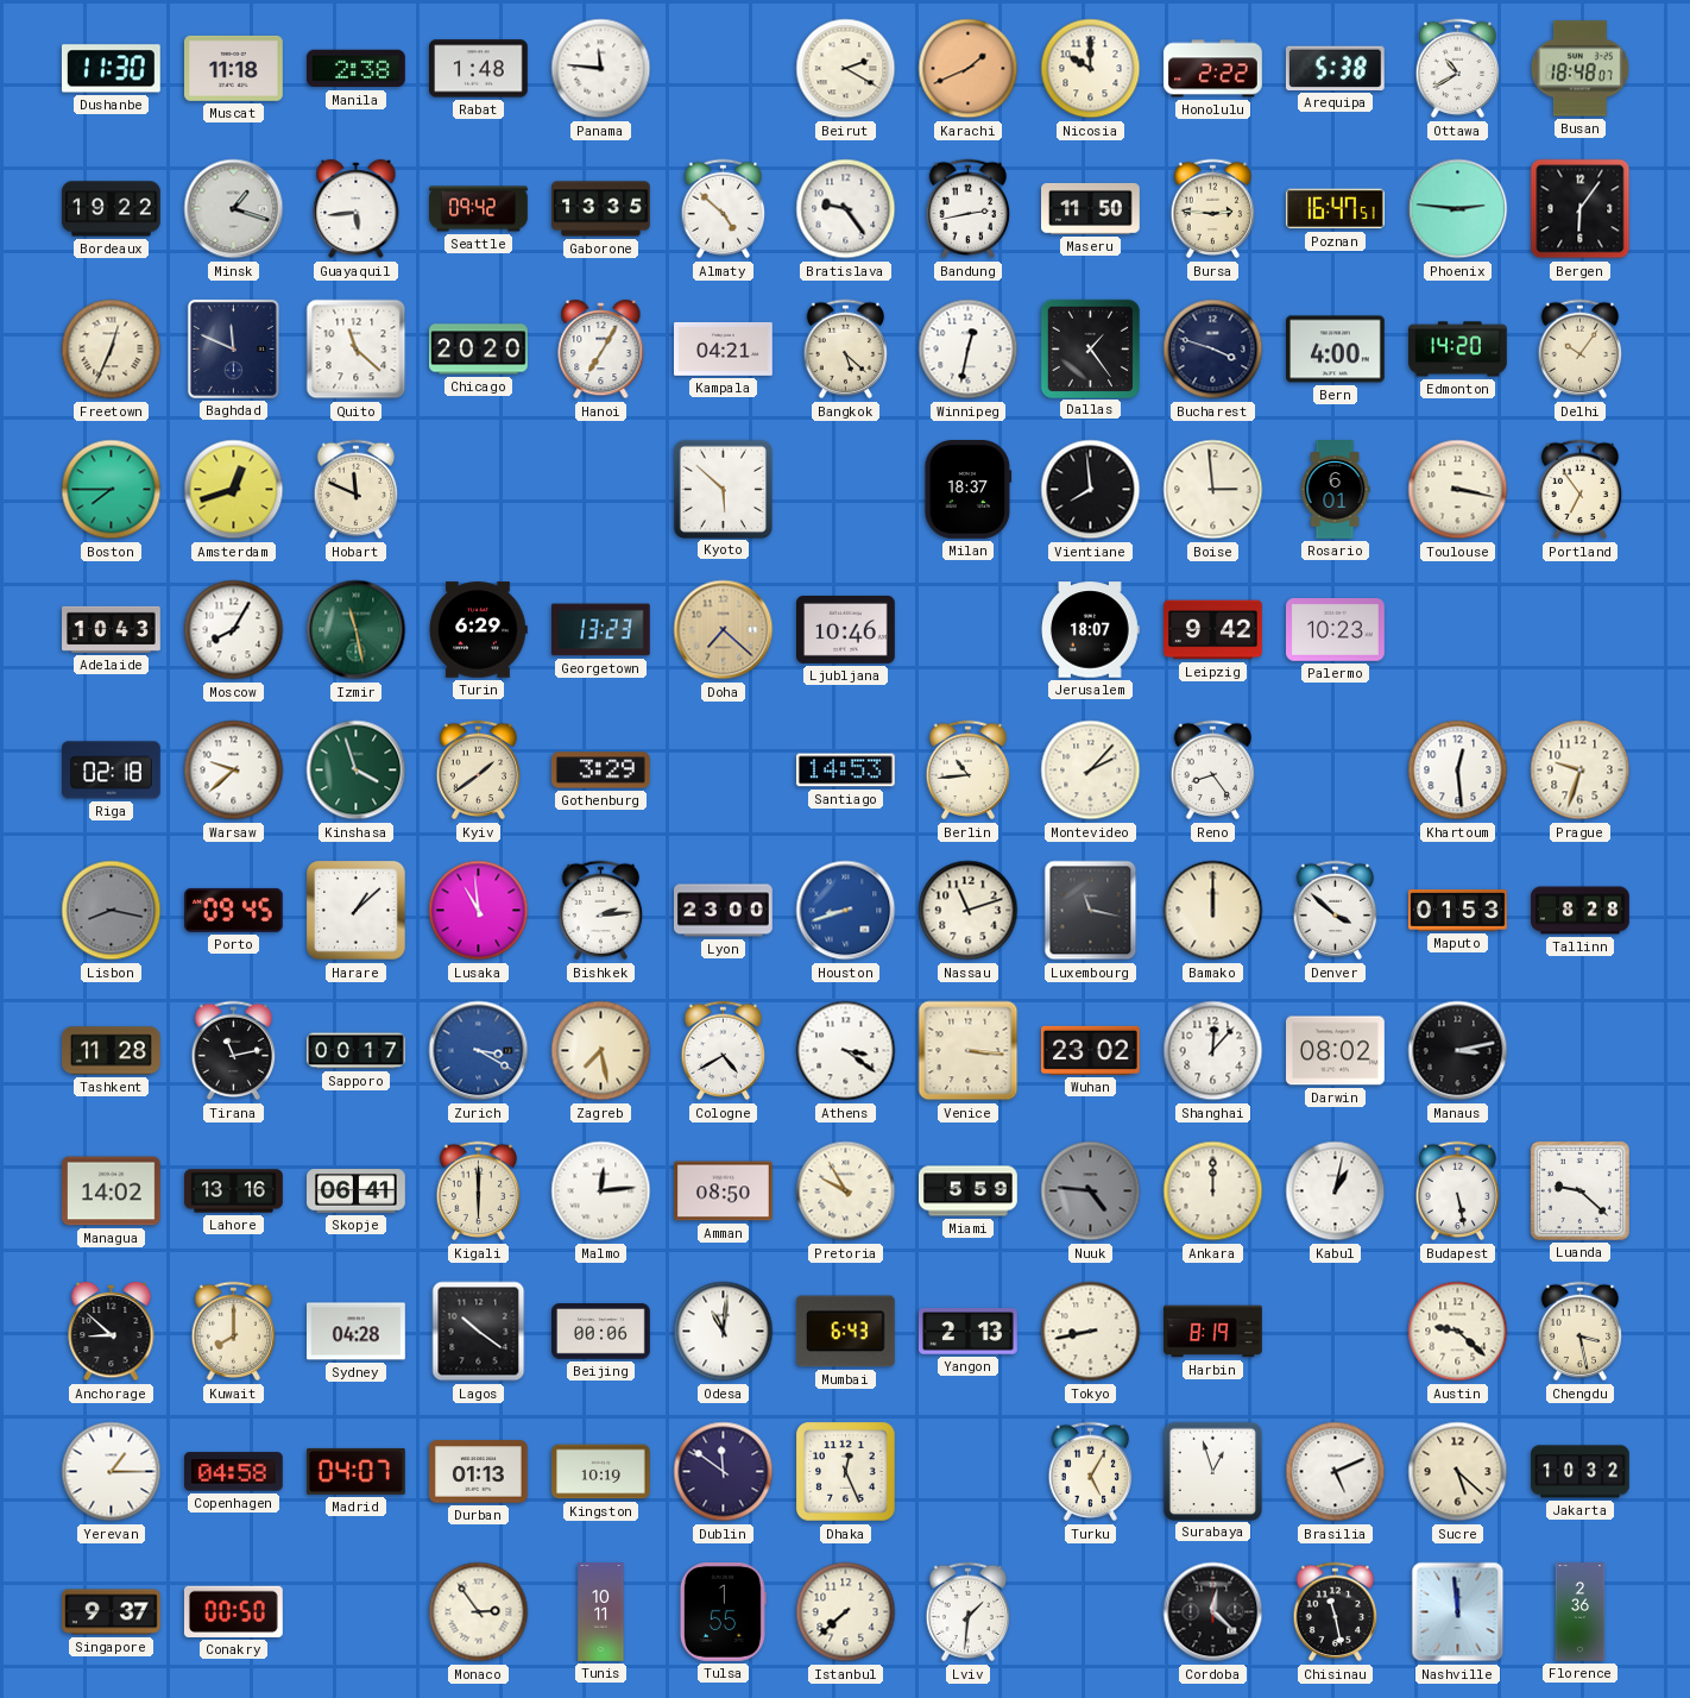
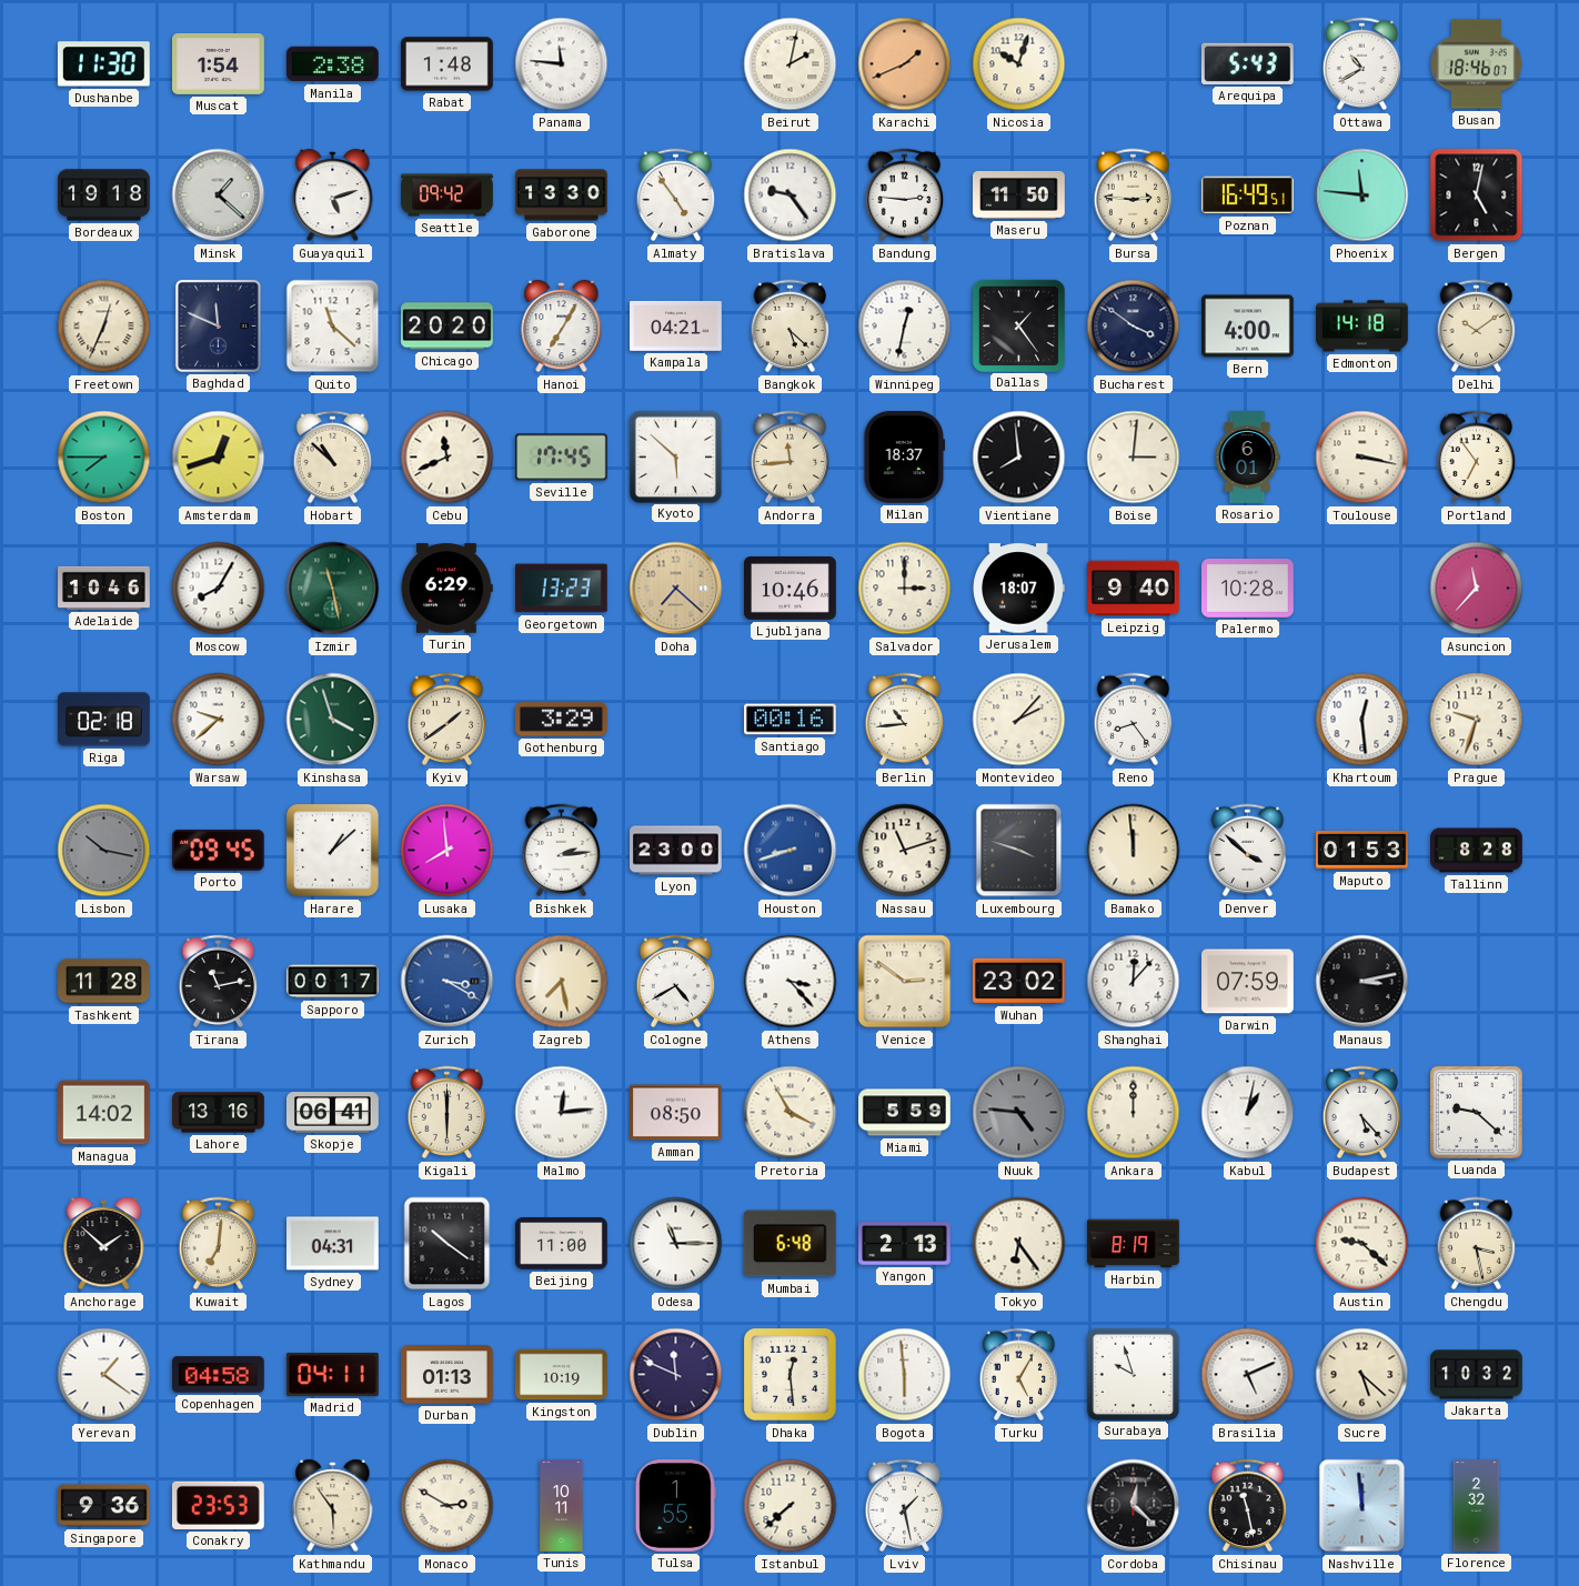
Muscat: 11:18 -> 1:54
Beirut: 2:20 -> 2:02
Nicosia: 10:00 -> 10:03
Honolulu: 2:22 -> none
Arequipa: 5:38 -> 5:43
Busan: 18:48 -> 18:46
Bordeaux: 19:22 -> 19:18
Minsk: 1:18 -> 1:22
Guayaquil: 5:44 -> 5:12
Gaborone: 13:35 -> 13:30
Almaty: 4:52 -> 4:54
Bandung: 2:43 -> 2:46
Poznan: 16:47 -> 16:49
Phoenix: 2:46 -> 11:46
Bergen: 6:06 -> 5:02
Bucharest: 3:48 -> 3:51
Edmonton: 14:20 -> 14:18
Delhi: 10:06 -> 10:09
Hobart: 11:49 -> 10:52
Cebu: none -> 11:41
Seville: none -> 17:45
Andorra: none -> 11:44
Boise: 2:59 -> 3:01
Adelaide: 10:43 -> 10:46
Salvador: none -> 3:00
Leipzig: 9:42 -> 9:40
Palermo: 10:23 -> 10:28
Asuncion: none -> 11:37
Santiago: 14:53 -> 00:16
Lisbon: 8:17 -> 10:17
Lusaka: 10:59 -> 7:59
Luxembourg: 11:17 -> 3:48
Bamako: 12:00 -> 11:59
Athens: 3:21 -> 3:23
Venice: 3:16 -> 2:51
Darwin: 08:02 -> 07:59
Pretoria: 9:55 -> 3:55
Budapest: 5:28 -> 5:23
Anchorage: 8:52 -> 1:52
Kuwait: 8:00 -> 7:01
Sydney: 04:28 -> 04:31
Beijing: 00:06 -> 11:00
Odesa: 11:01 -> 11:15
Mumbai: 6:43 -> 6:48
Tokyo: 8:43 -> 6:24
Yerevan: 1:15 -> 1:21
Madrid: 04:07 -> 04:11
Dublin: 11:51 -> 11:49
Dhaka: 12:26 -> 12:29
Bogota: none -> 5:59
Surabaya: 12:57 -> 9:57
Singapore: 9:37 -> 9:36
Conakry: 00:50 -> 23:53
Kathmandu: none -> 5:54
Monaco: 2:54 -> 2:50
Lviv: 1:31 -> 1:28
Florence: 2:36 -> 2:32
